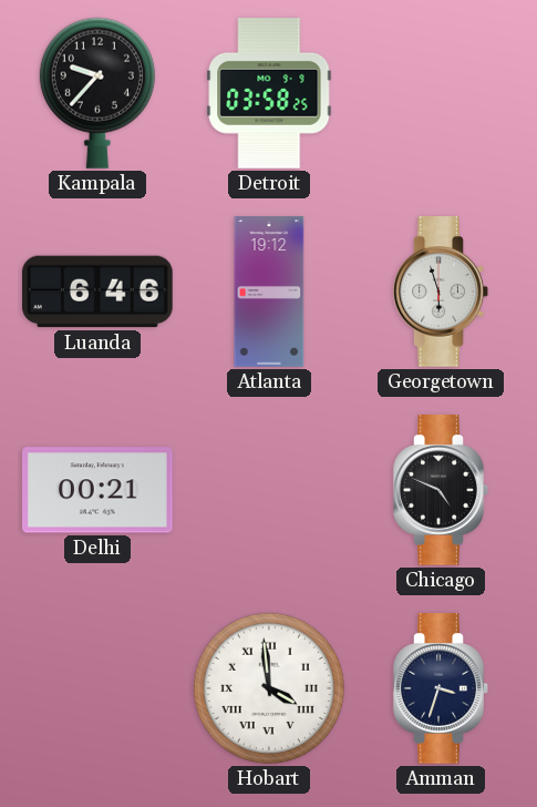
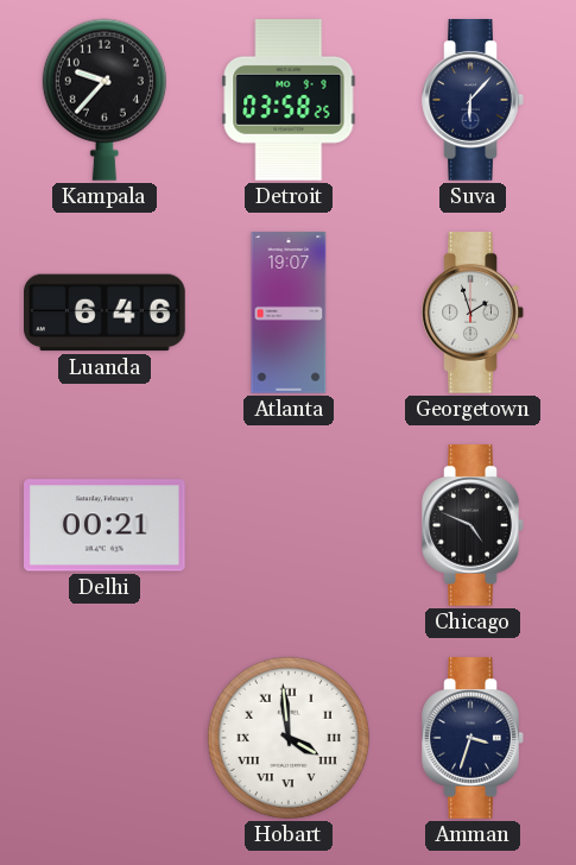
Suva: none -> 6:07
Atlanta: 19:12 -> 19:07
Georgetown: 5:57 -> 1:57
